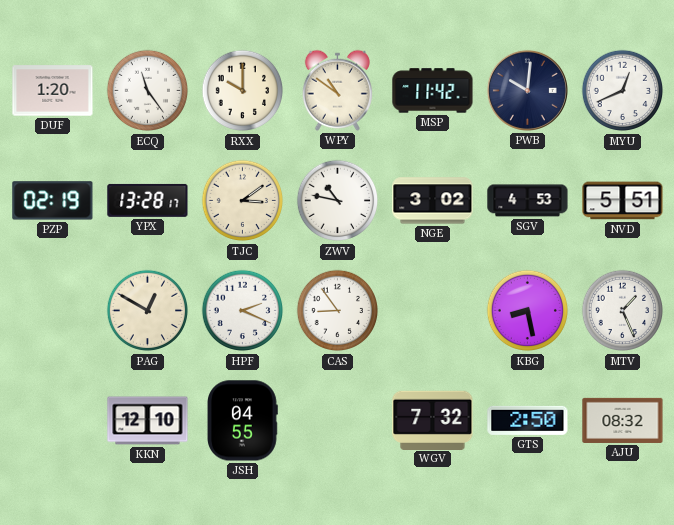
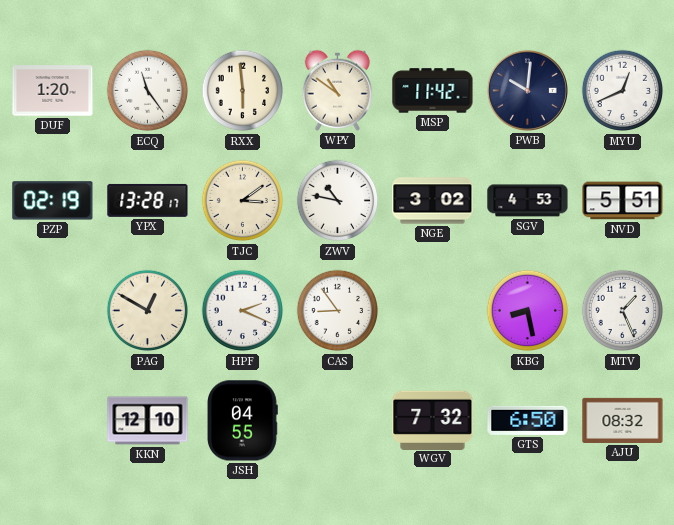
RXX: 10:00 -> 5:59
GTS: 2:50 -> 6:50
